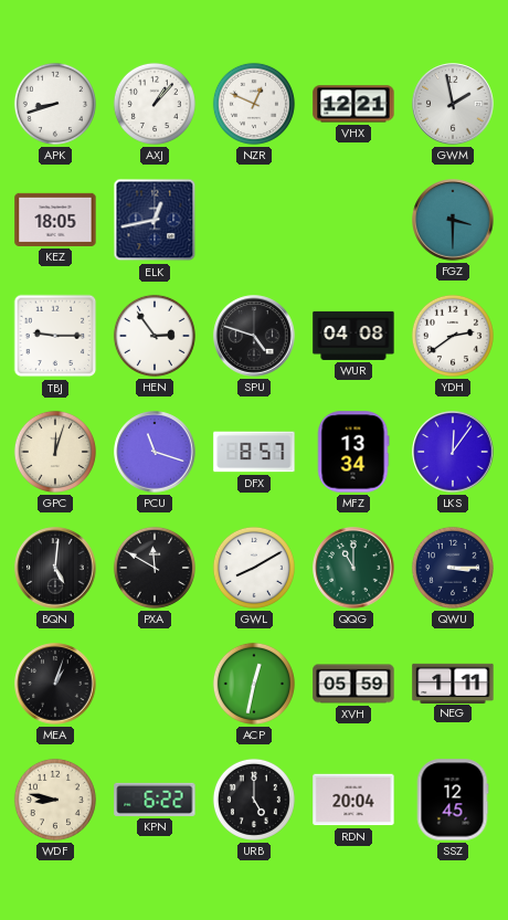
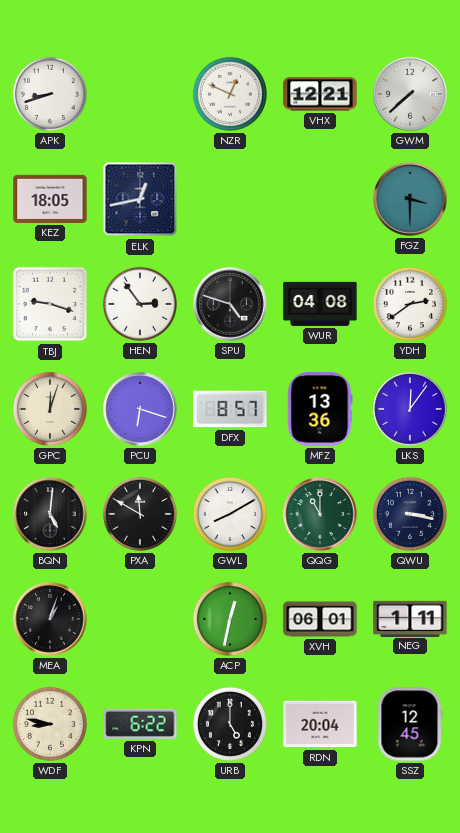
AXJ: 1:07 -> none
GWM: 1:58 -> 7:38
TBJ: 9:15 -> 9:18
PCU: 11:18 -> 6:18
MFZ: 13:34 -> 13:36
QWU: 3:15 -> 3:17
XVH: 05:59 -> 06:01
